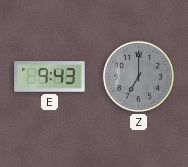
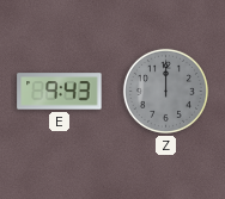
Z: 7:00 -> 12:00
